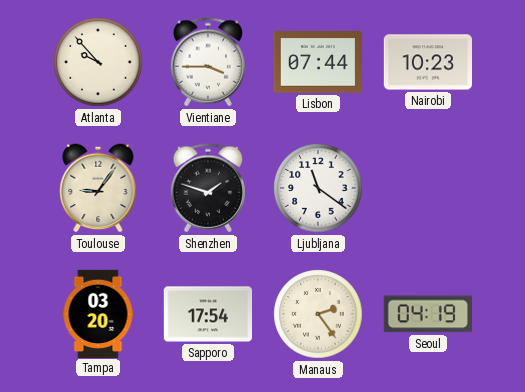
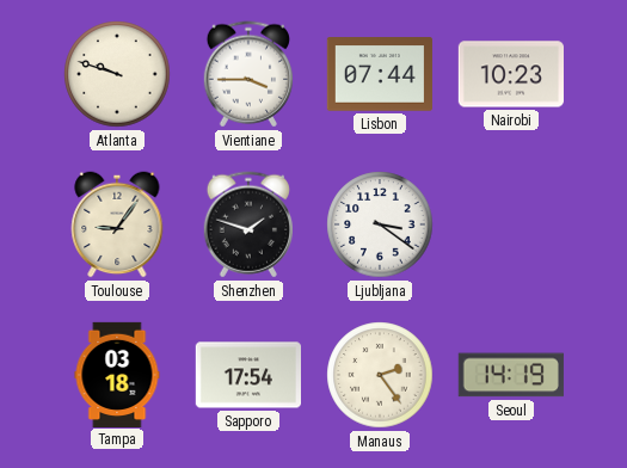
Atlanta: 9:53 -> 9:48
Ljubljana: 11:21 -> 3:21
Tampa: 03:20 -> 03:18
Seoul: 04:19 -> 14:19
